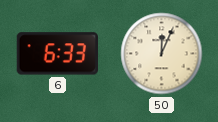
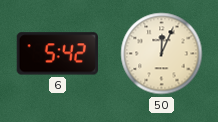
6: 6:33 -> 5:42
